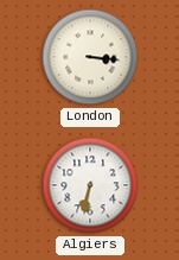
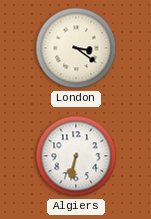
London: 3:16 -> 3:21
